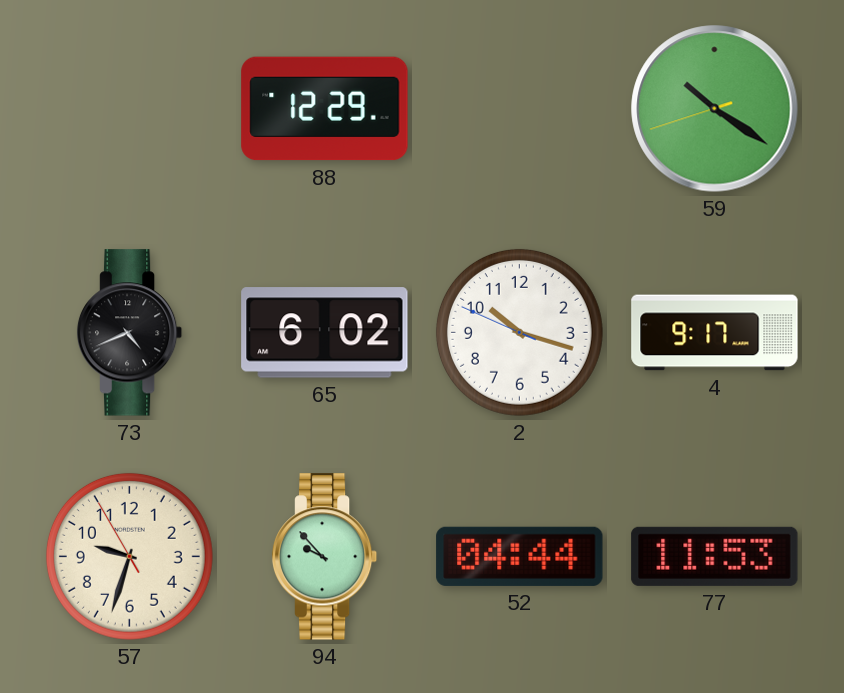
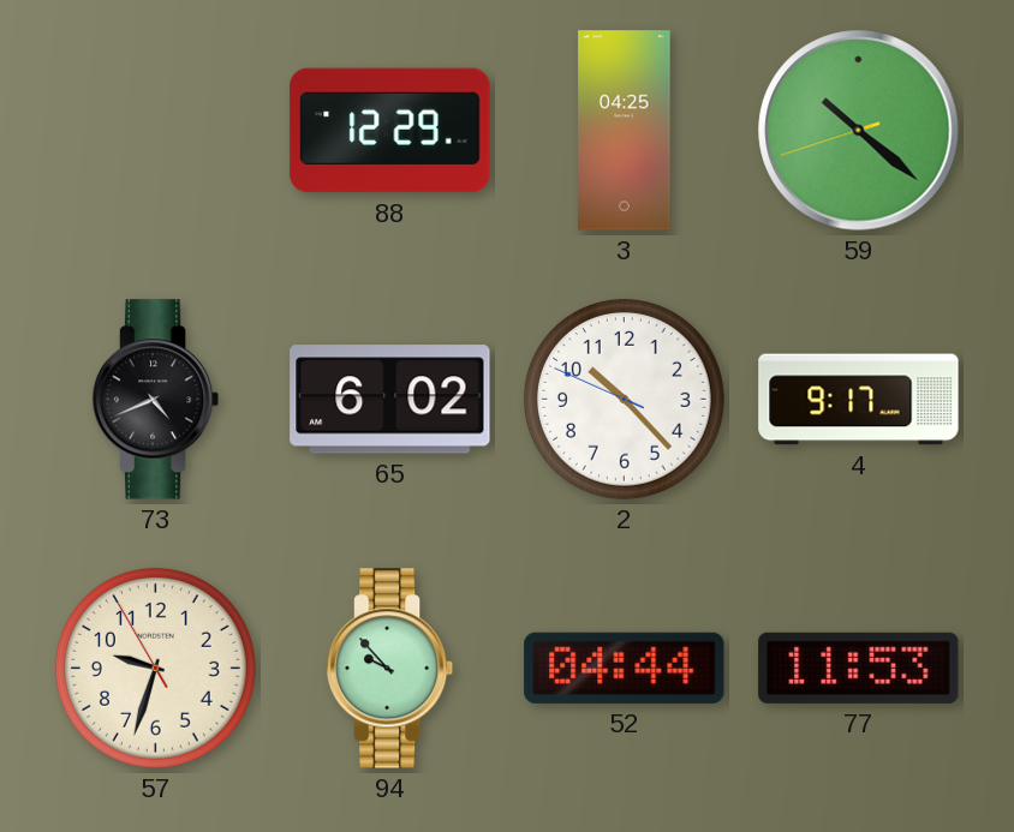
3: none -> 04:25
59: 10:20 -> 10:21
2: 10:17 -> 10:22
